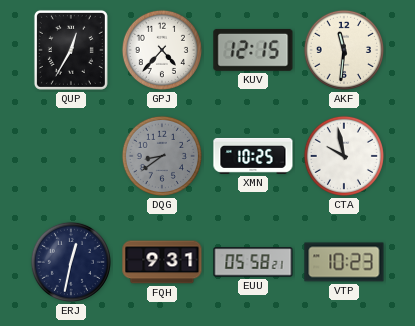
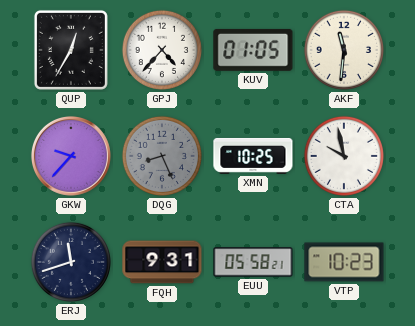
KUV: 12:15 -> 01:05
GKW: none -> 9:37
DQG: 8:39 -> 8:26
ERJ: 12:32 -> 11:42
